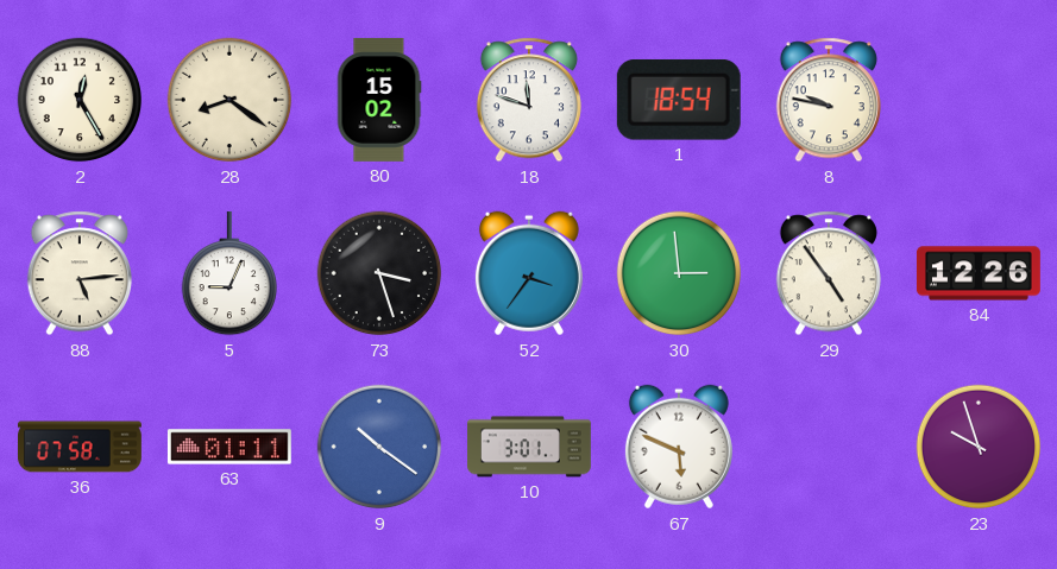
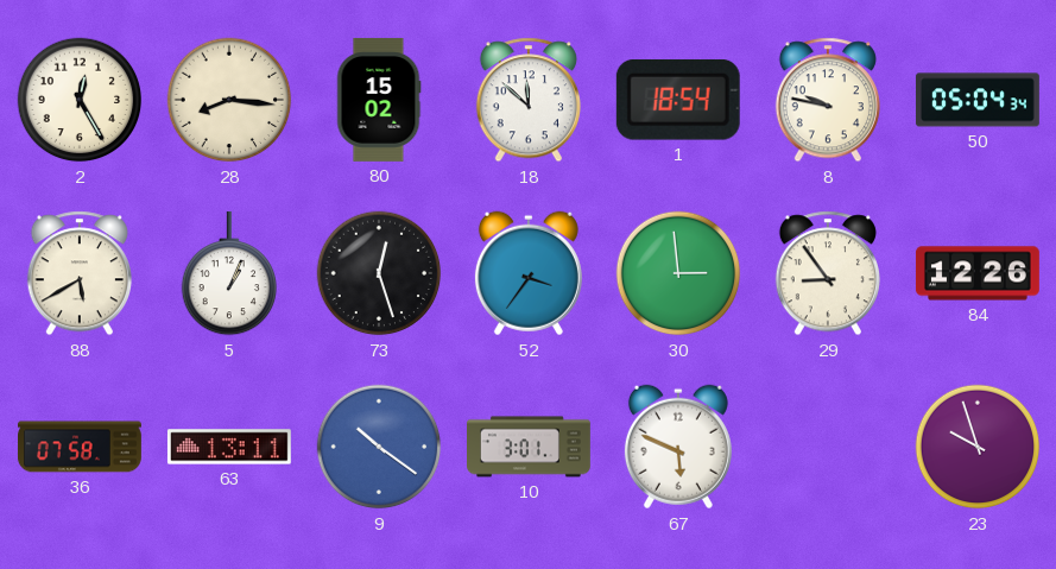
28: 8:21 -> 8:16
18: 11:48 -> 11:52
50: none -> 05:04
88: 5:14 -> 5:40
5: 9:04 -> 1:04
73: 3:27 -> 12:27
29: 4:54 -> 8:54
63: 01:11 -> 13:11
